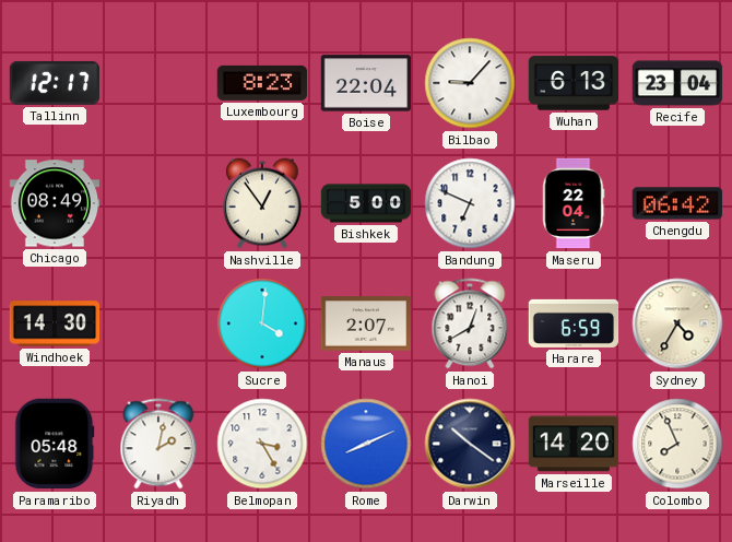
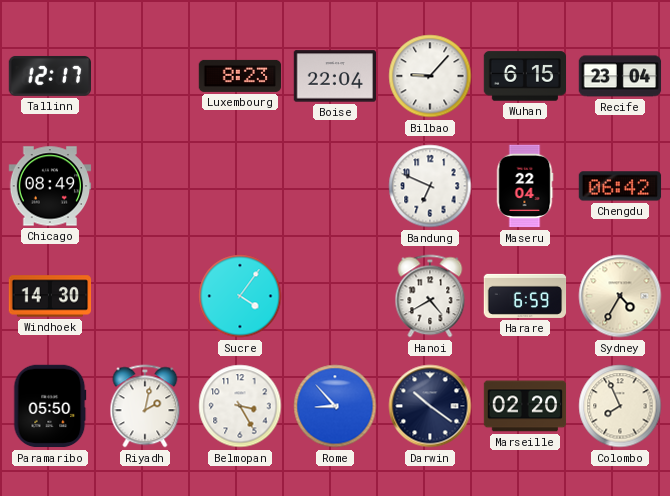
Wuhan: 6:13 -> 6:15
Nashville: 12:54 -> none
Bishkek: 5:00 -> none
Sucre: 4:01 -> 4:06
Manaus: 2:07 -> none
Hanoi: 12:40 -> 4:40
Paramaribo: 05:48 -> 05:50
Rome: 8:11 -> 8:53
Marseille: 14:20 -> 02:20
